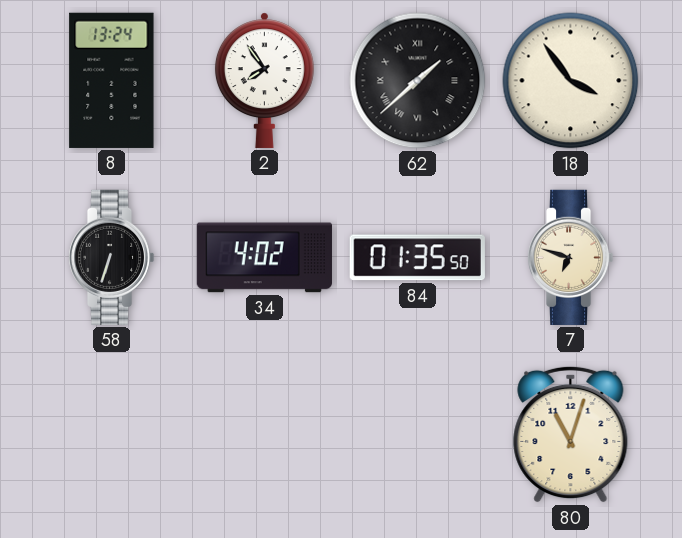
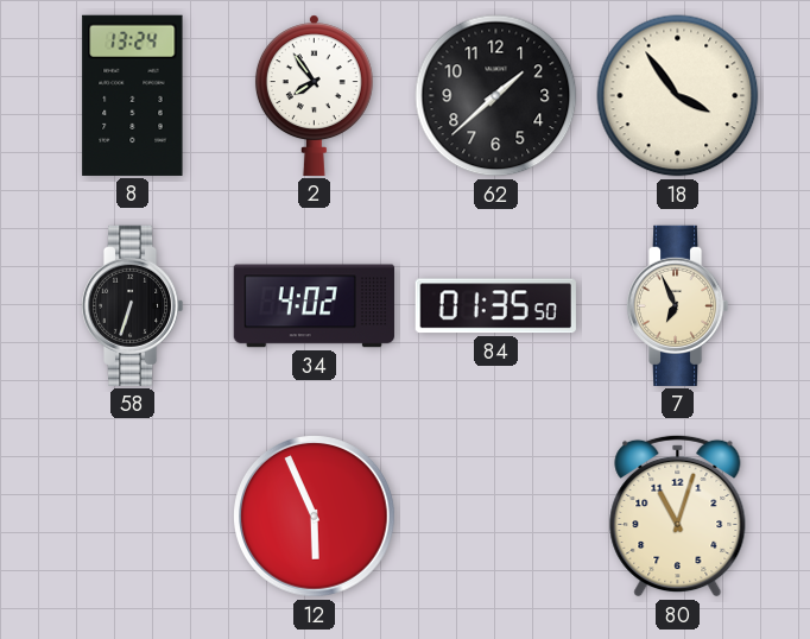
62 numerals: Roman -> Arabic
7: 6:48 -> 6:56
12: none -> 5:56
